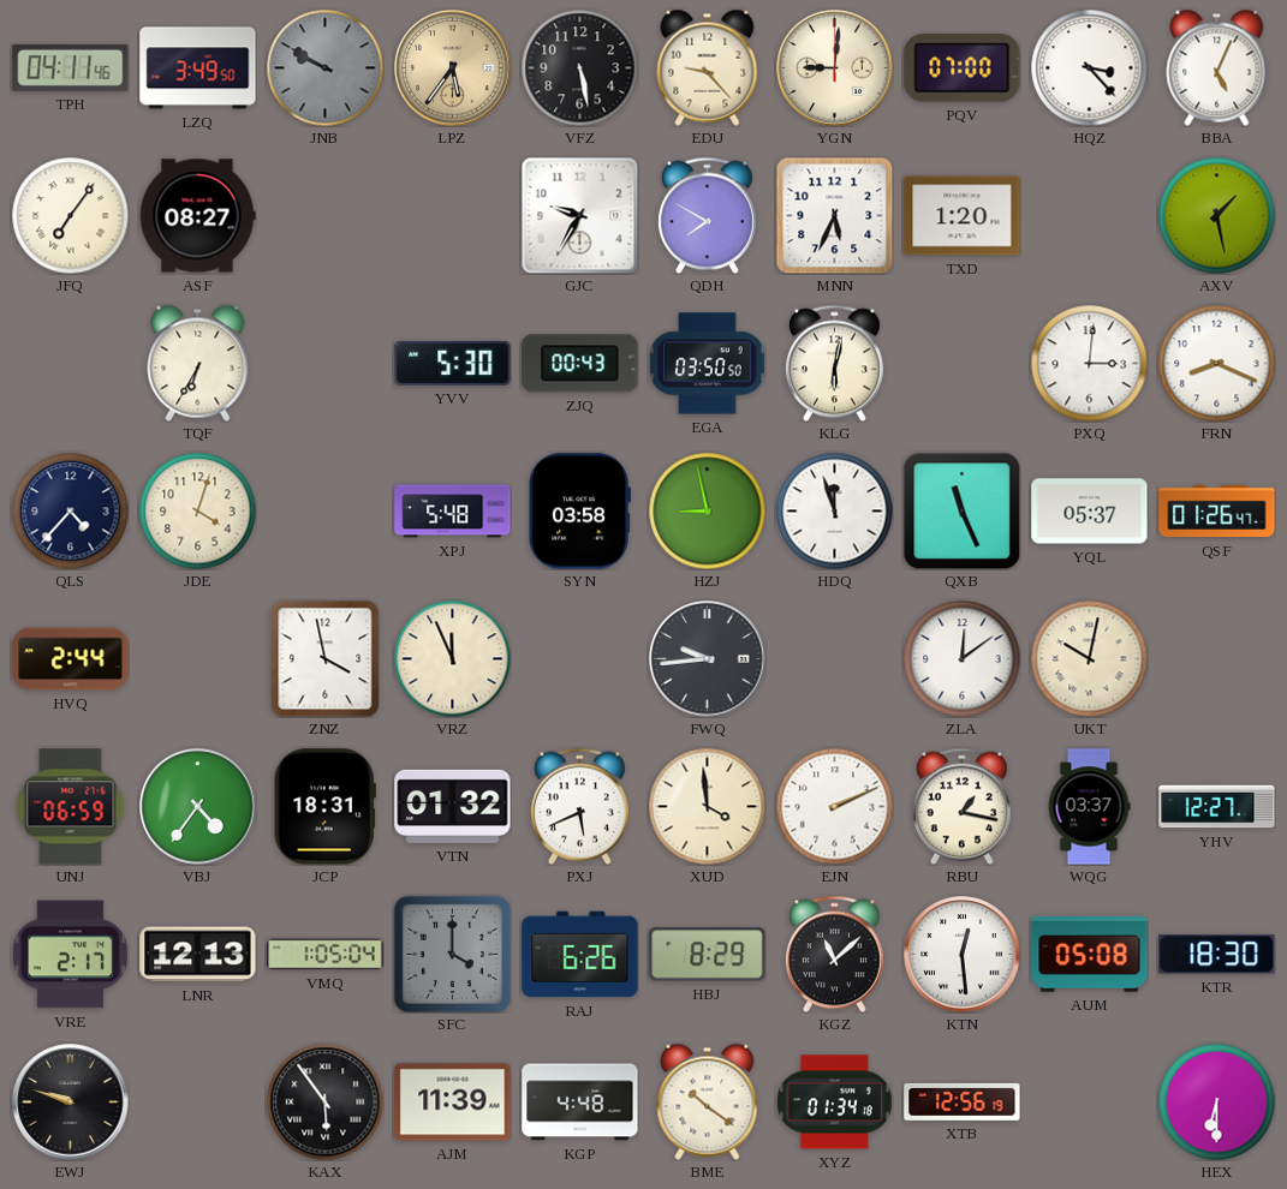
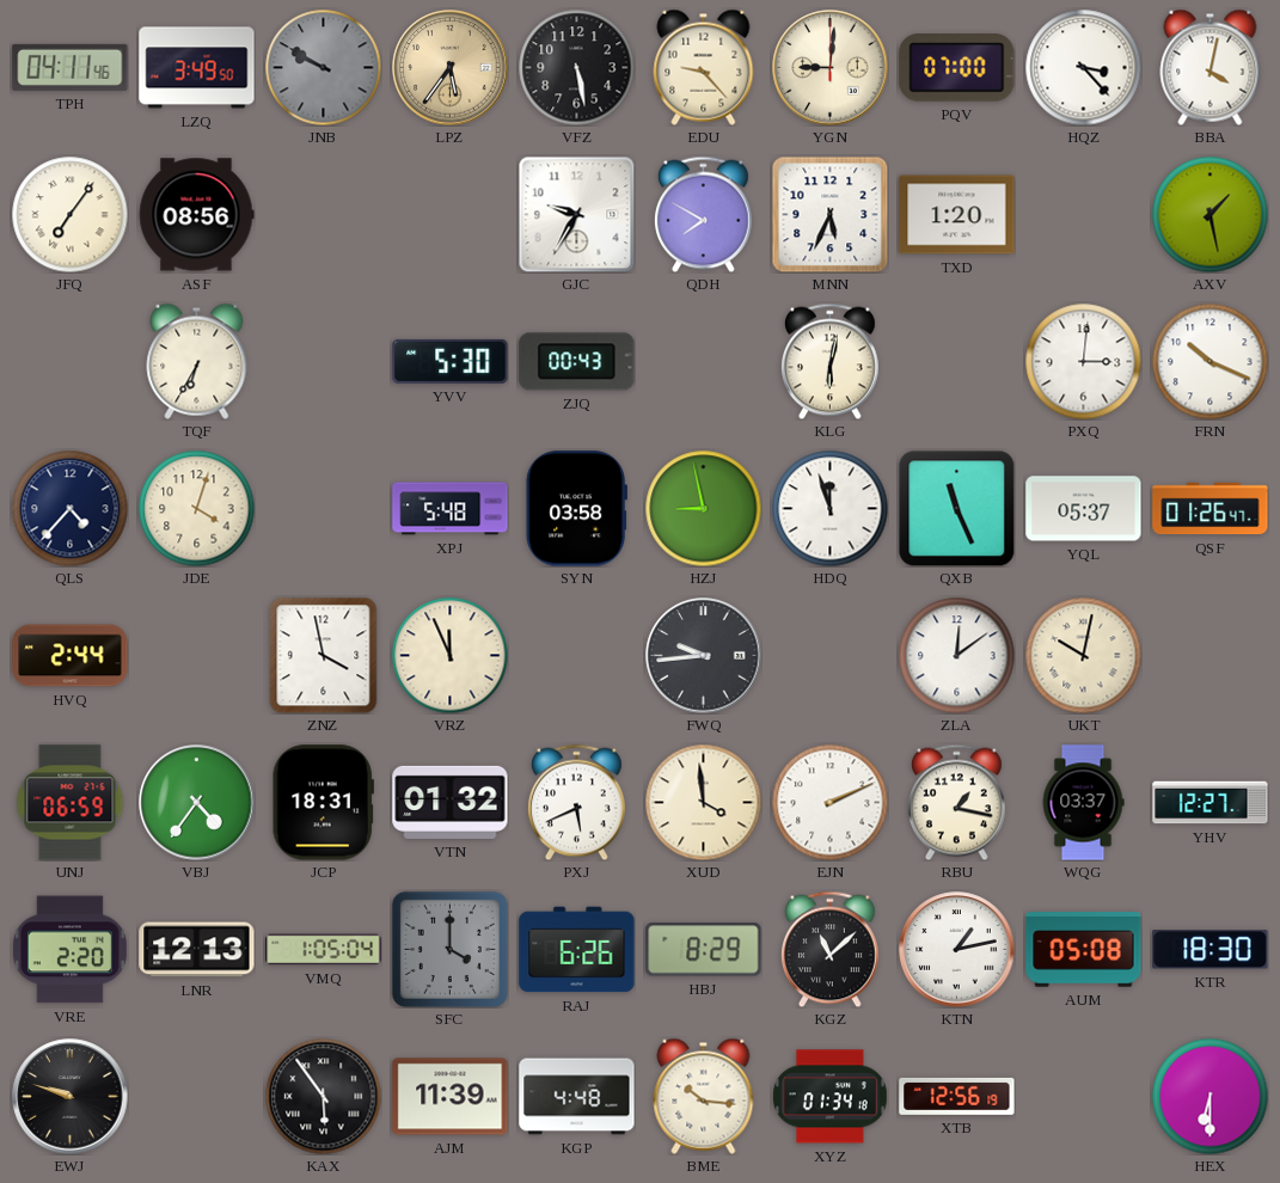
BBA: 5:04 -> 4:02
ASF: 08:27 -> 08:56
EGA: 03:50 -> none
FRN: 8:19 -> 10:19
VRE: 2:17 -> 2:20
KTN: 12:29 -> 1:13
BME: 10:21 -> 10:16
